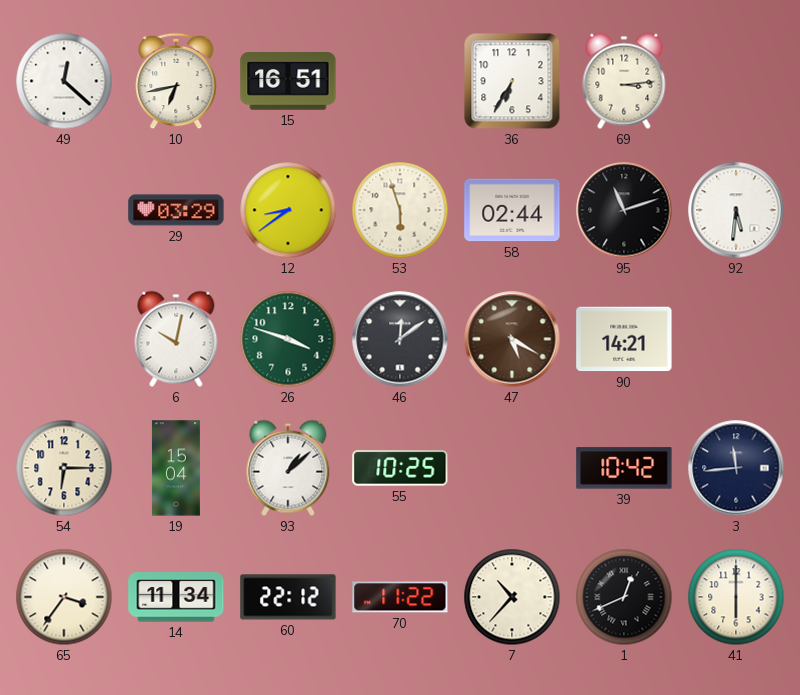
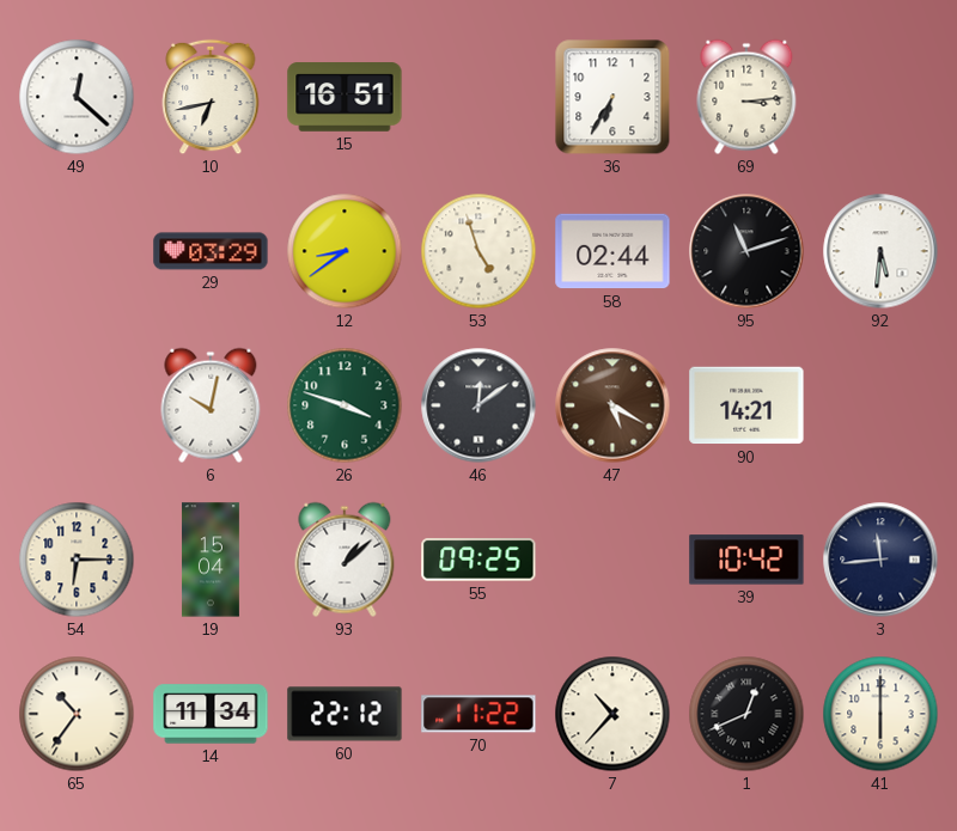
53: 5:57 -> 4:57
55: 10:25 -> 09:25
65: 3:36 -> 10:36
